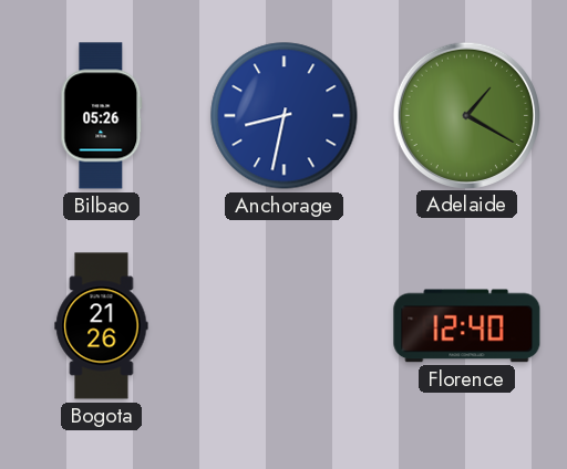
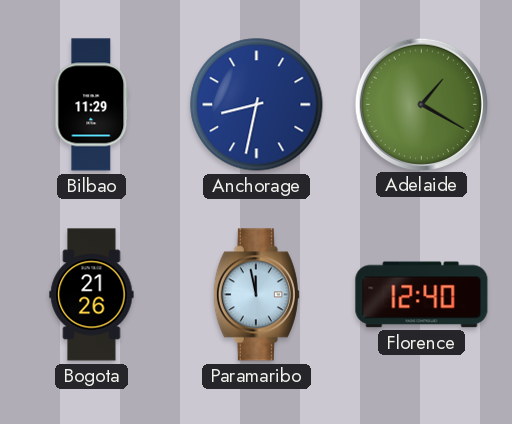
Bilbao: 05:26 -> 11:29
Paramaribo: none -> 11:58
